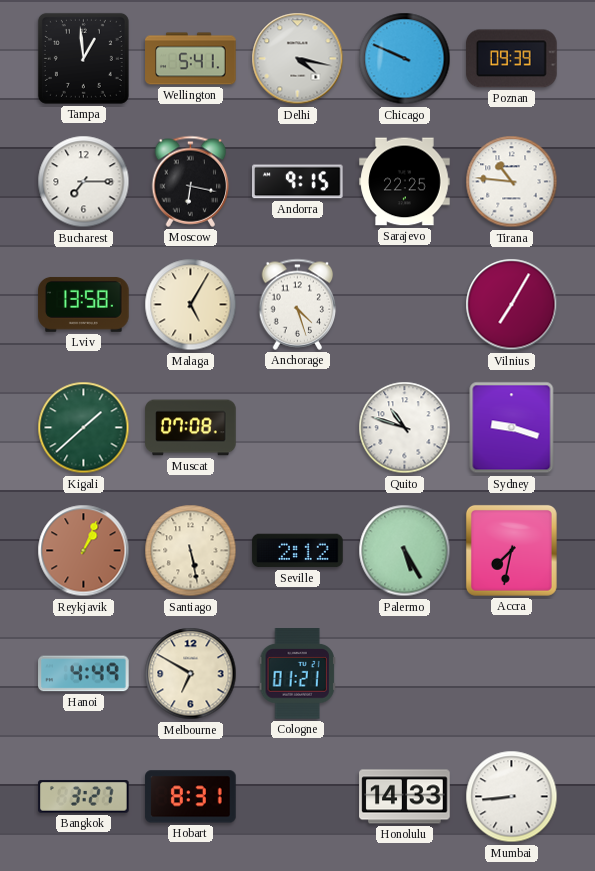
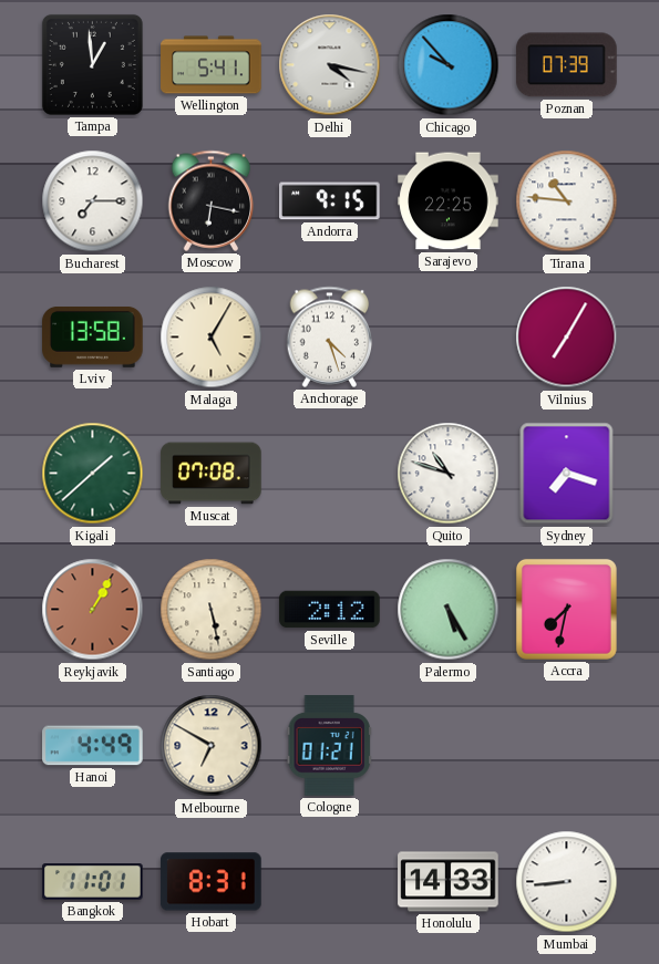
Chicago: 9:49 -> 9:53
Poznan: 09:39 -> 07:39
Sydney: 9:18 -> 7:18
Reykjavik: 1:04 -> 1:05
Bangkok: 3:27 -> 11:01
